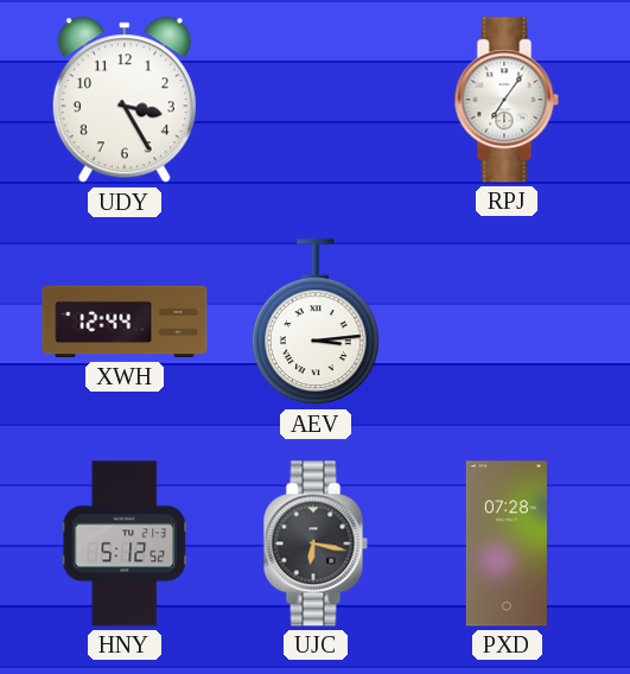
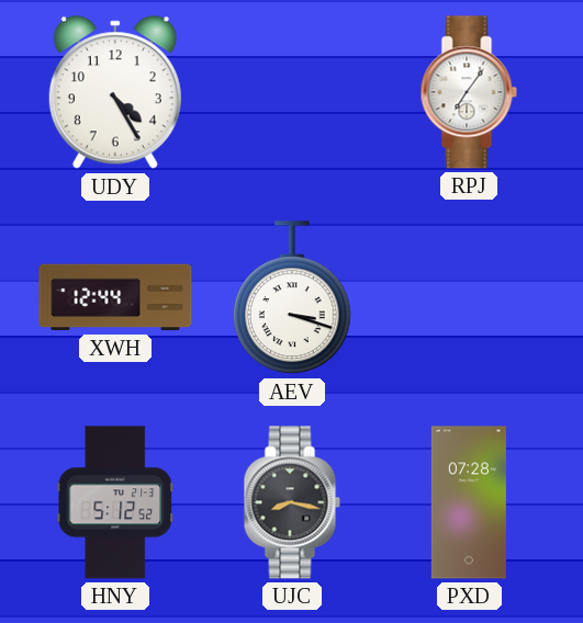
UDY: 3:25 -> 4:25
AEV: 3:14 -> 3:18
UJC: 6:17 -> 8:17
